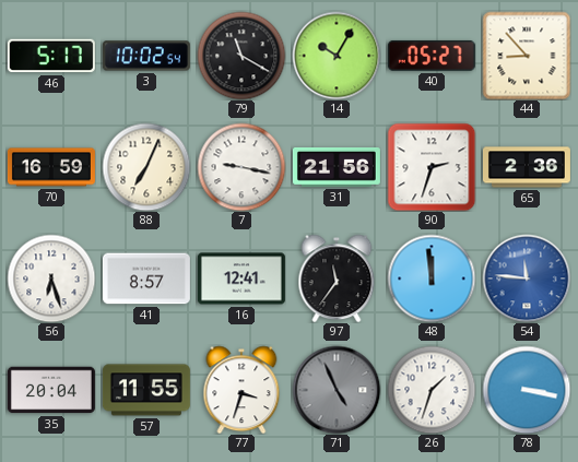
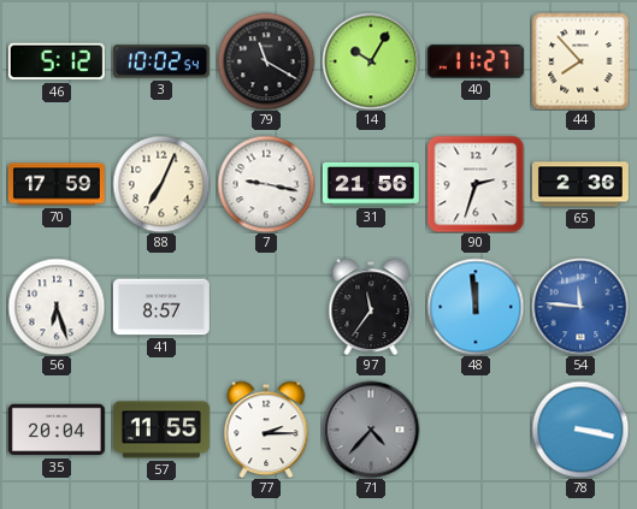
46: 5:17 -> 5:12
40: 05:27 -> 11:27
44: 8:53 -> 7:53
70: 16:59 -> 17:59
16: 12:41 -> none
77: 3:33 -> 2:15
71: 4:56 -> 4:37
26: 1:33 -> none
